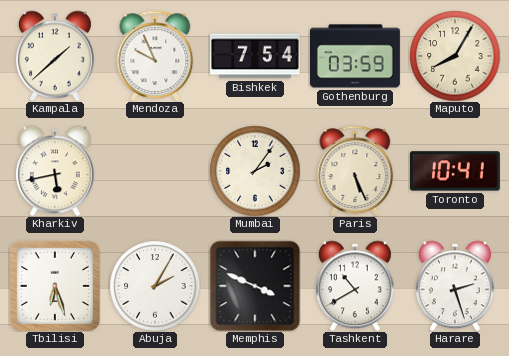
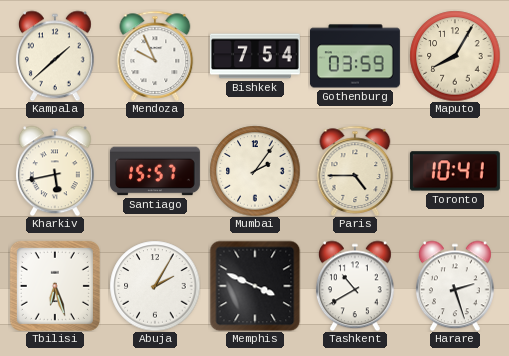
Santiago: none -> 15:57
Paris: 5:26 -> 4:45
